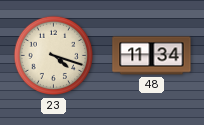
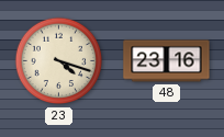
48: 11:34 -> 23:16
